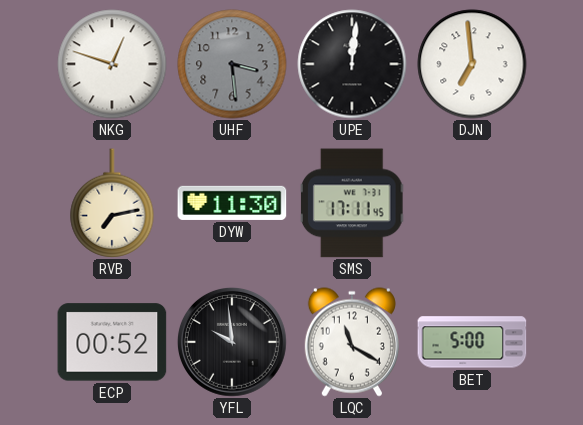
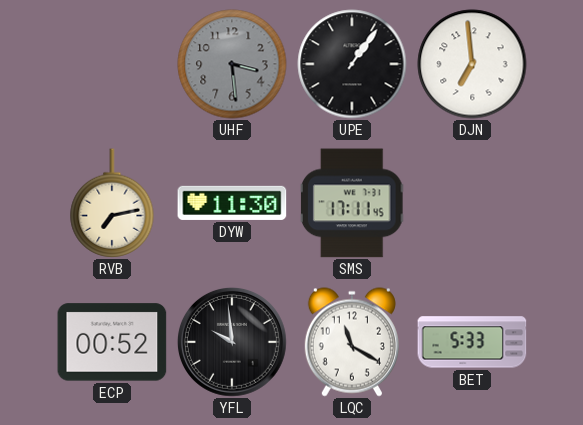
NKG: 12:48 -> none
UPE: 12:01 -> 1:06
BET: 5:00 -> 5:33
